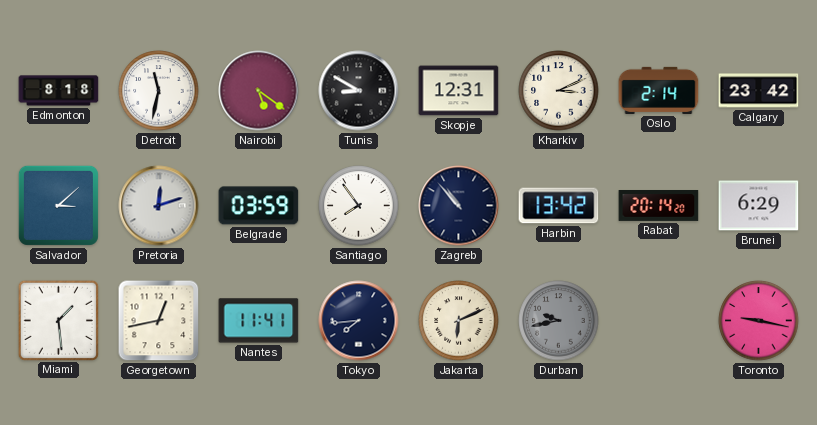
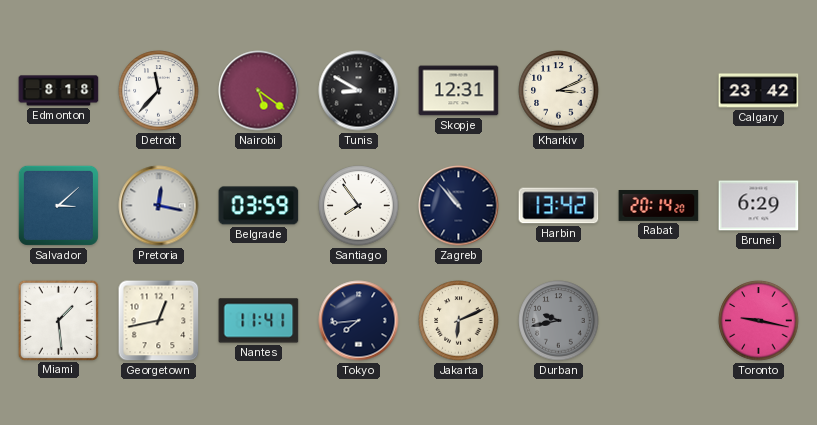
Detroit: 11:32 -> 11:37
Oslo: 2:14 -> none
Pretoria: 12:12 -> 12:17
